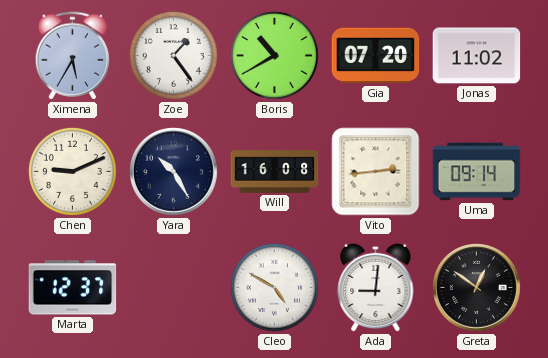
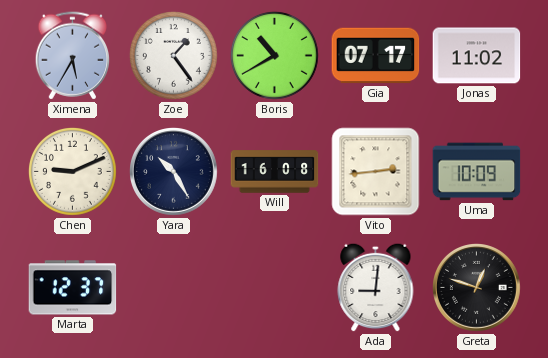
Gia: 07:20 -> 07:17
Uma: 09:14 -> 10:09
Cleo: 4:50 -> none
Greta: 12:51 -> 12:48
